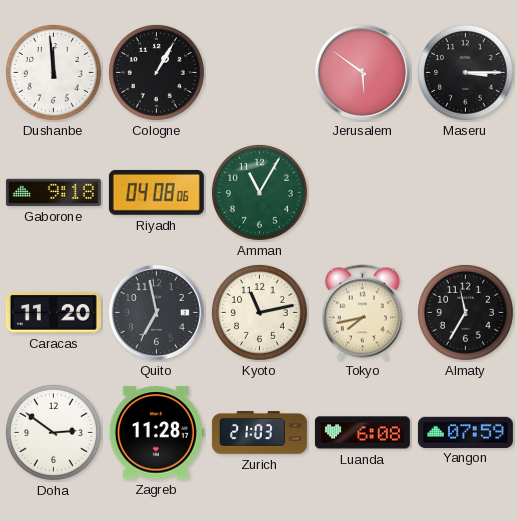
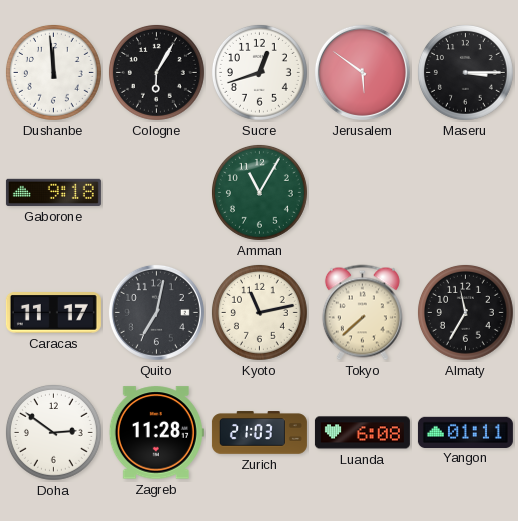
Cologne: 1:05 -> 6:05
Sucre: none -> 12:42
Riyadh: 04:08 -> none
Caracas: 11:20 -> 11:17
Quito: 6:58 -> 7:02
Tokyo: 7:43 -> 7:38
Yangon: 07:59 -> 01:11
